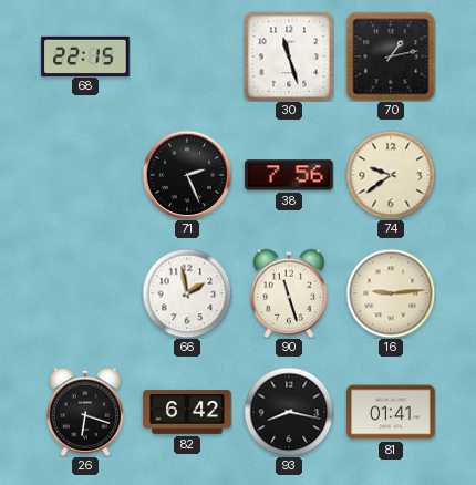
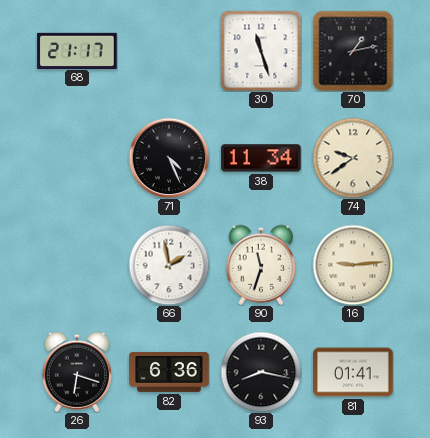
68: 22:15 -> 21:17
71: 2:26 -> 4:26
38: 7:56 -> 11:34
90: 11:27 -> 11:33
82: 6:42 -> 6:36
